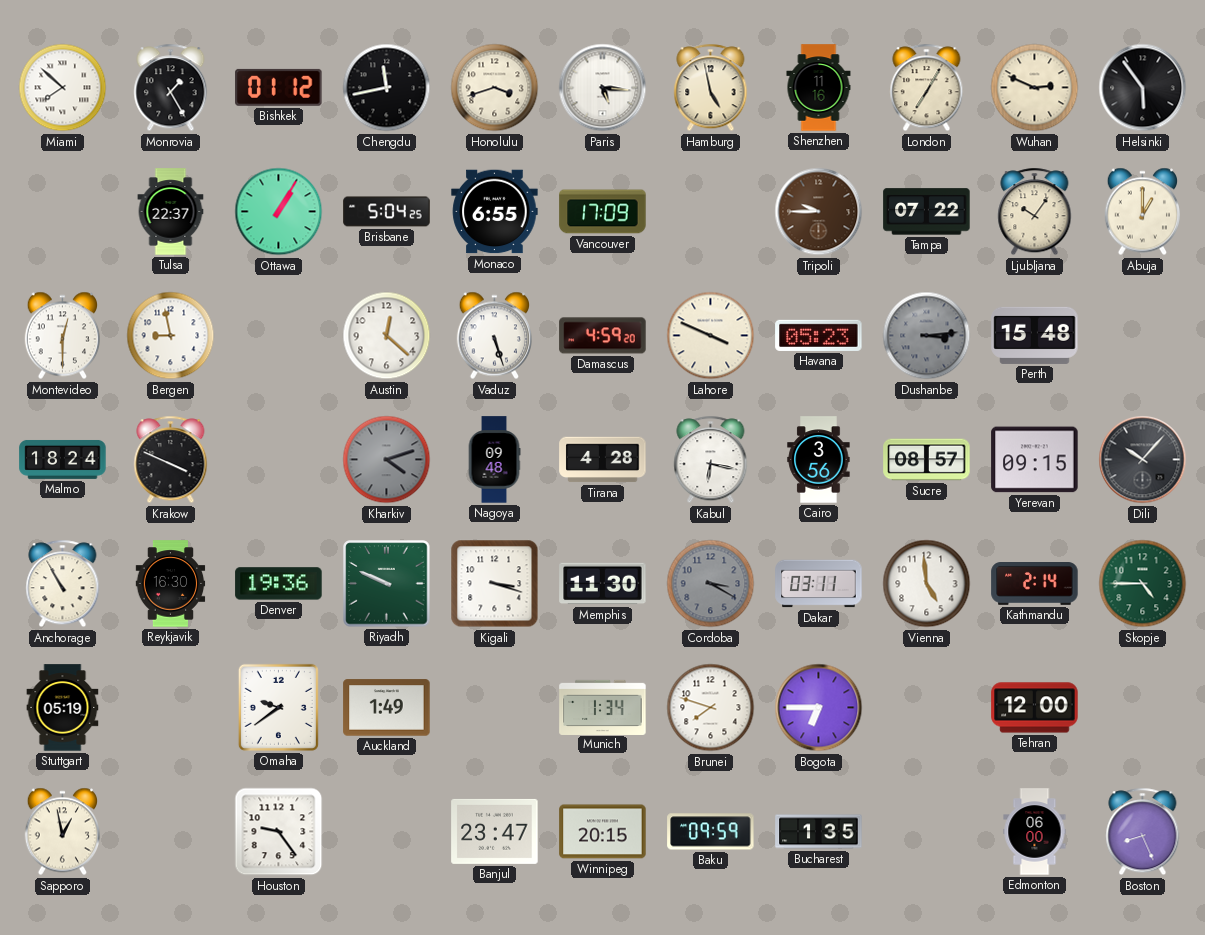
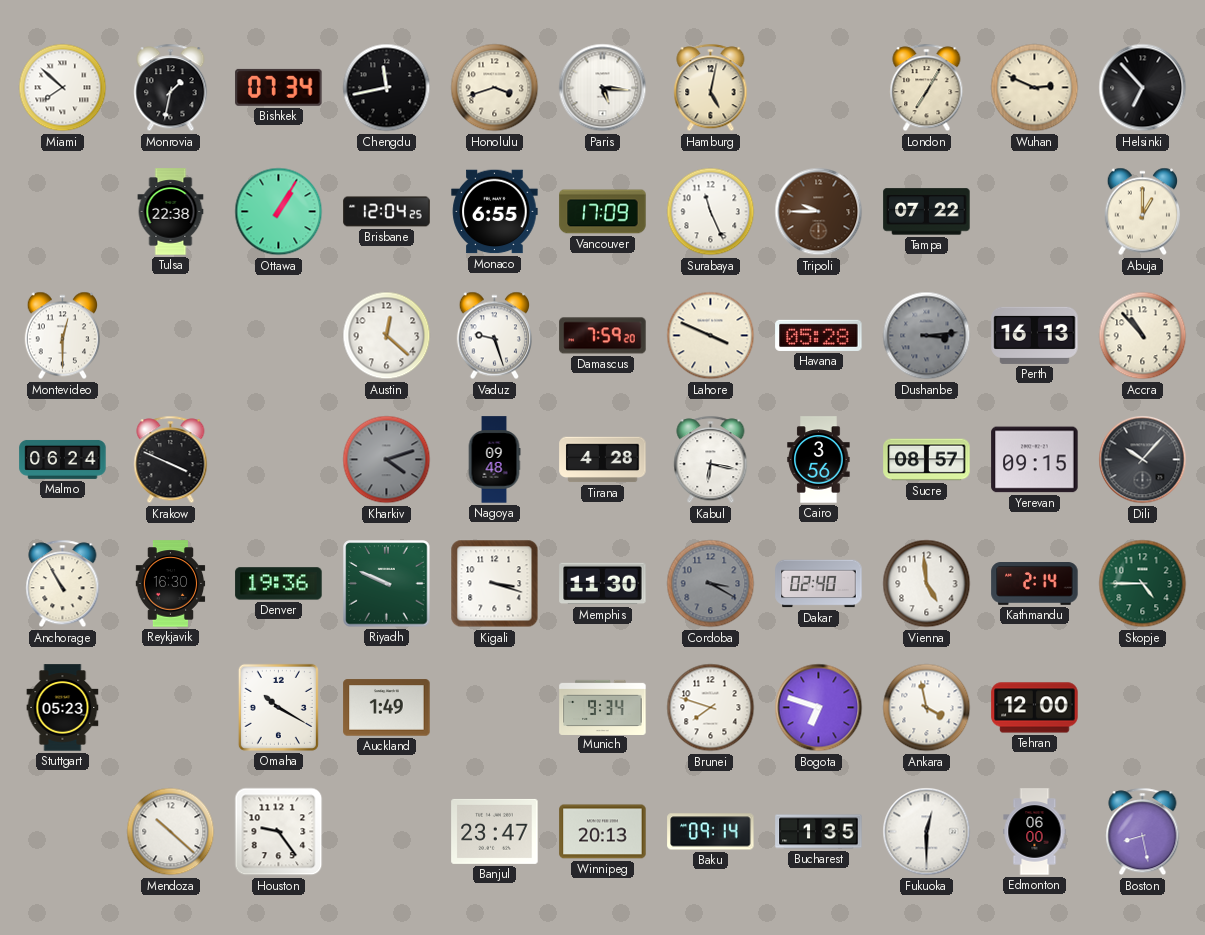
Monrovia: 1:25 -> 1:32
Bishkek: 01:12 -> 07:34
Hamburg: 4:58 -> 5:02
Shenzhen: 11:16 -> none
Helsinki: 5:54 -> 6:53
Tulsa: 22:37 -> 22:38
Brisbane: 5:04 -> 12:04
Surabaya: none -> 11:26
Ljubljana: 10:06 -> none
Bergen: 8:58 -> none
Vaduz: 5:27 -> 9:27
Damascus: 4:59 -> 7:59
Havana: 05:23 -> 05:28
Perth: 15:48 -> 16:13
Accra: none -> 10:53
Malmo: 18:24 -> 06:24
Dakar: 03:11 -> 02:40
Stuttgart: 05:19 -> 05:23
Omaha: 9:39 -> 10:20
Munich: 1:34 -> 9:34
Bogota: 6:45 -> 6:48
Ankara: none -> 3:58
Sapporo: 12:58 -> none
Mendoza: none -> 10:22
Winnipeg: 20:15 -> 20:13
Baku: 09:59 -> 09:14
Fukuoka: none -> 12:30
Boston: 8:26 -> 8:28
